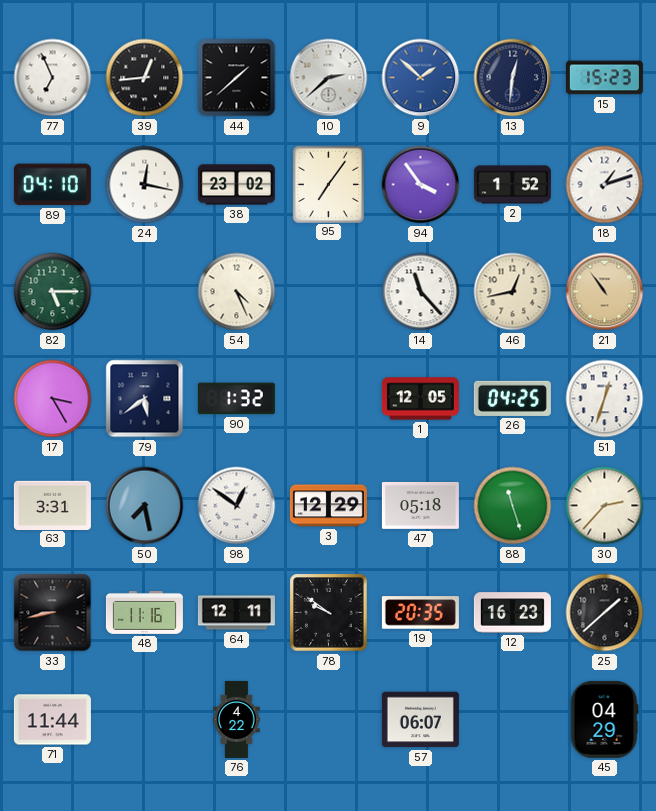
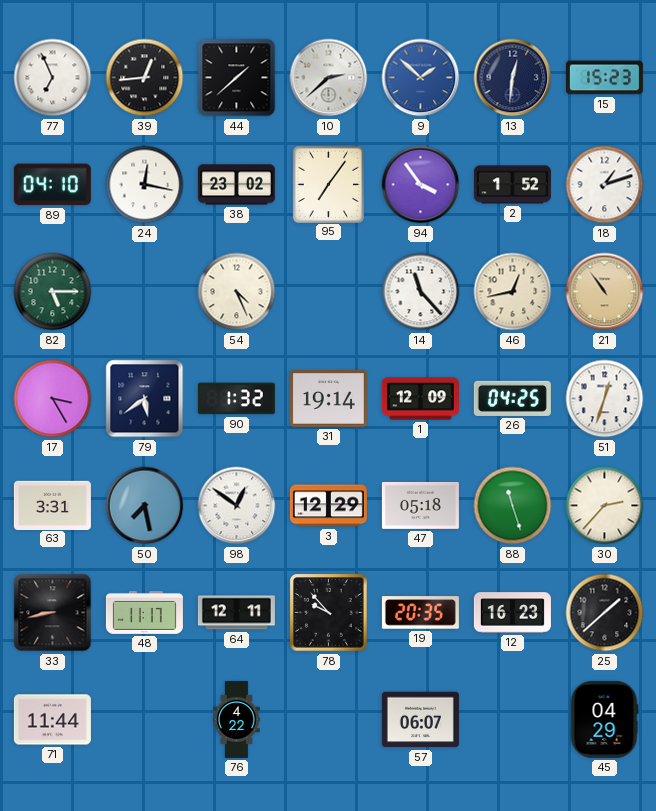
31: none -> 19:14
1: 12:05 -> 12:09
48: 11:16 -> 11:17
78: 9:51 -> 9:53
